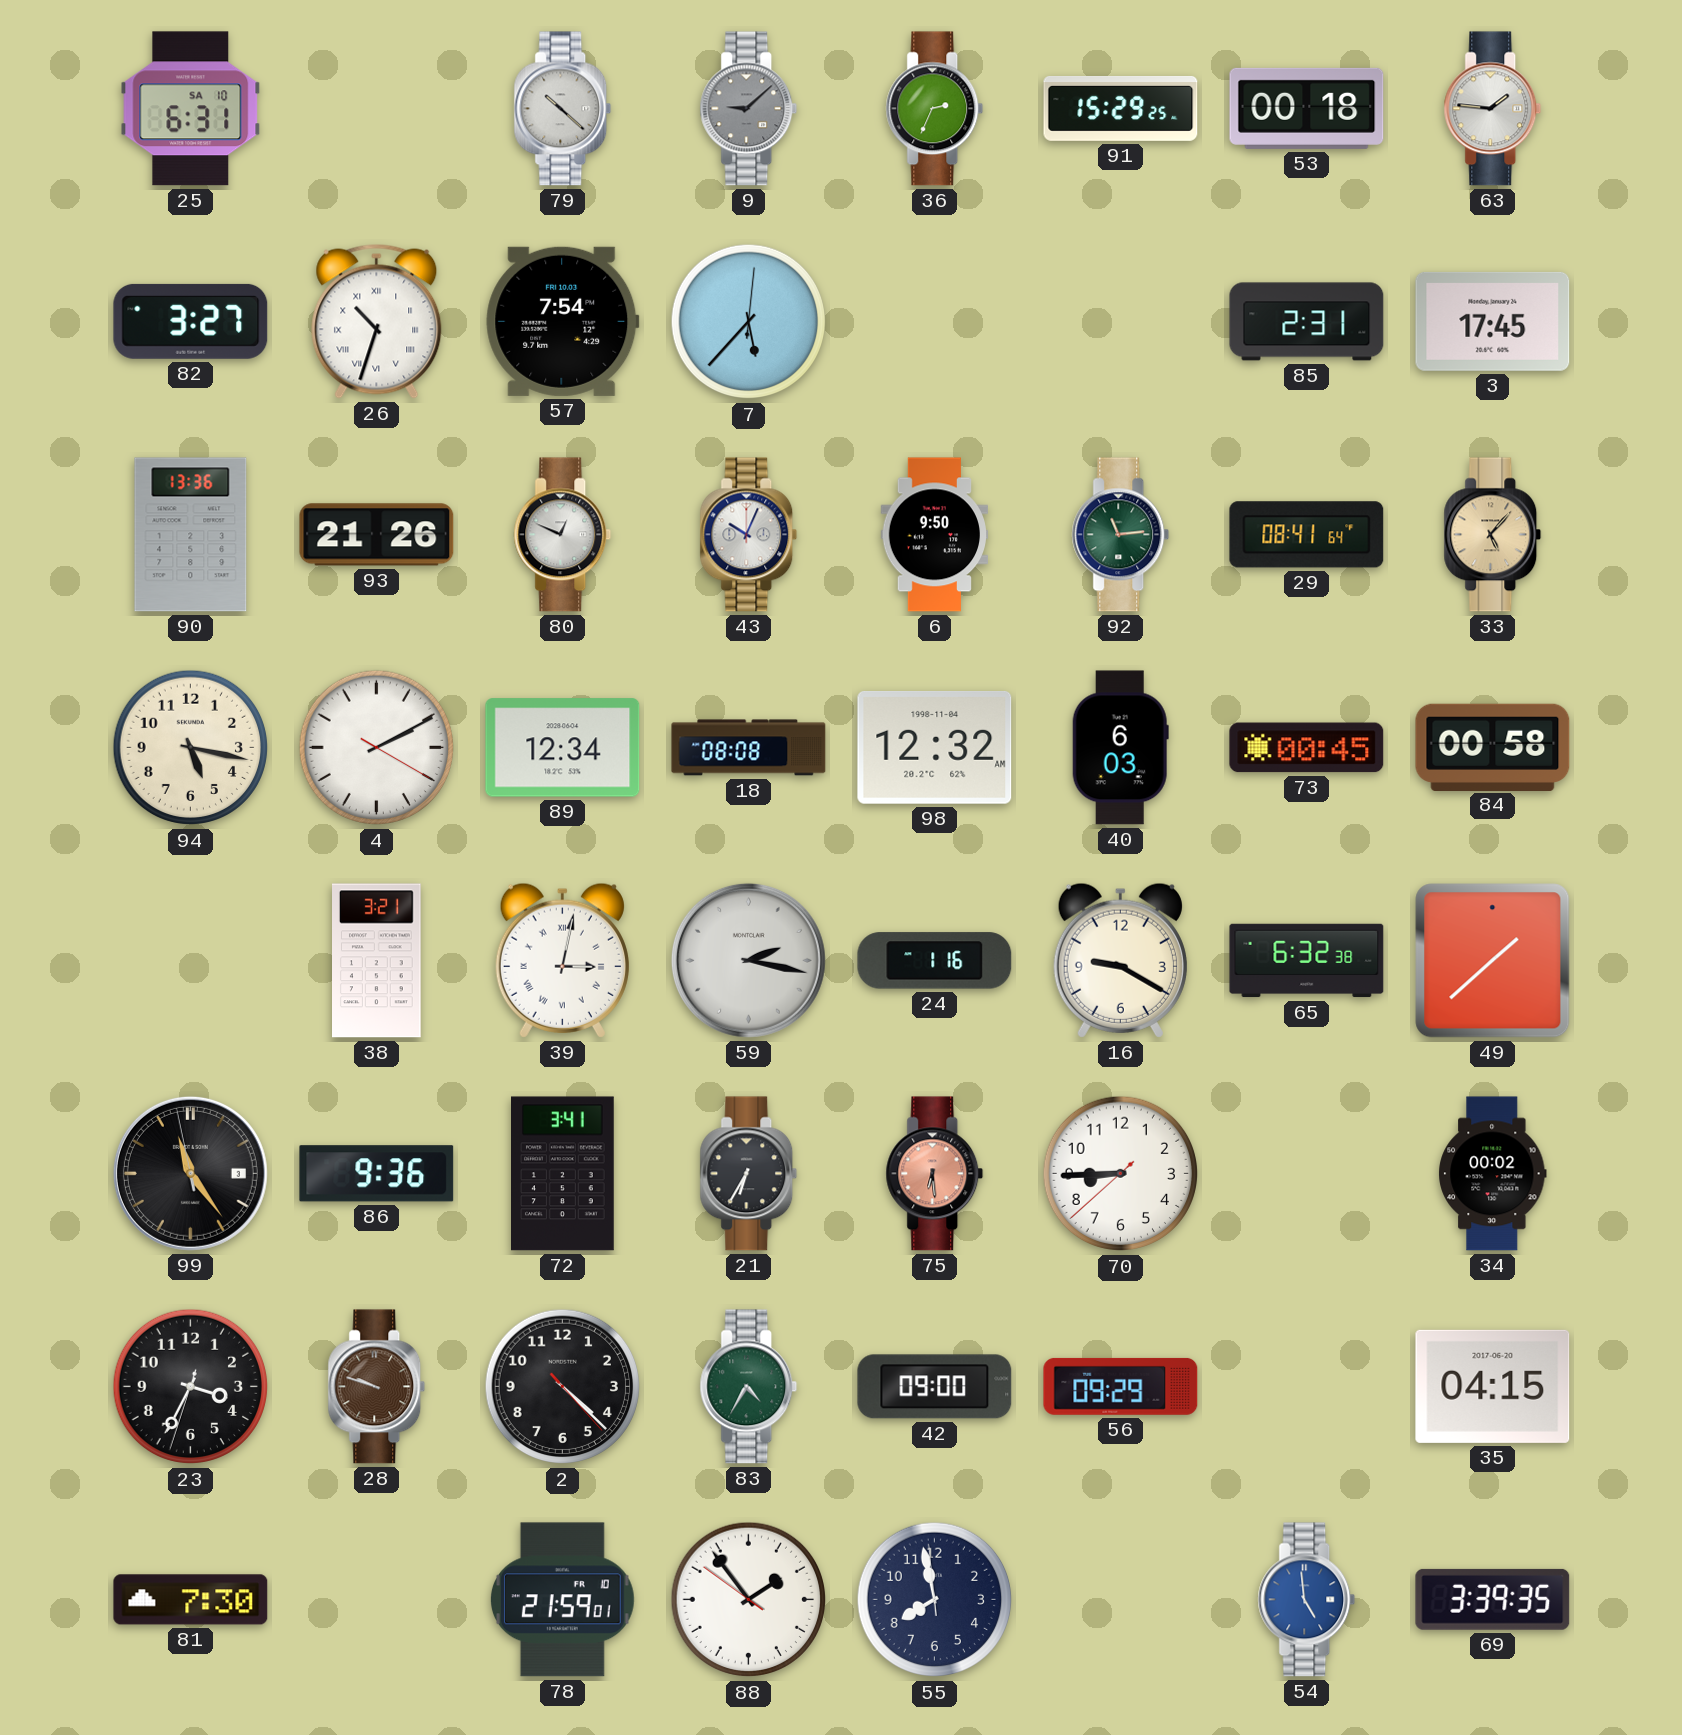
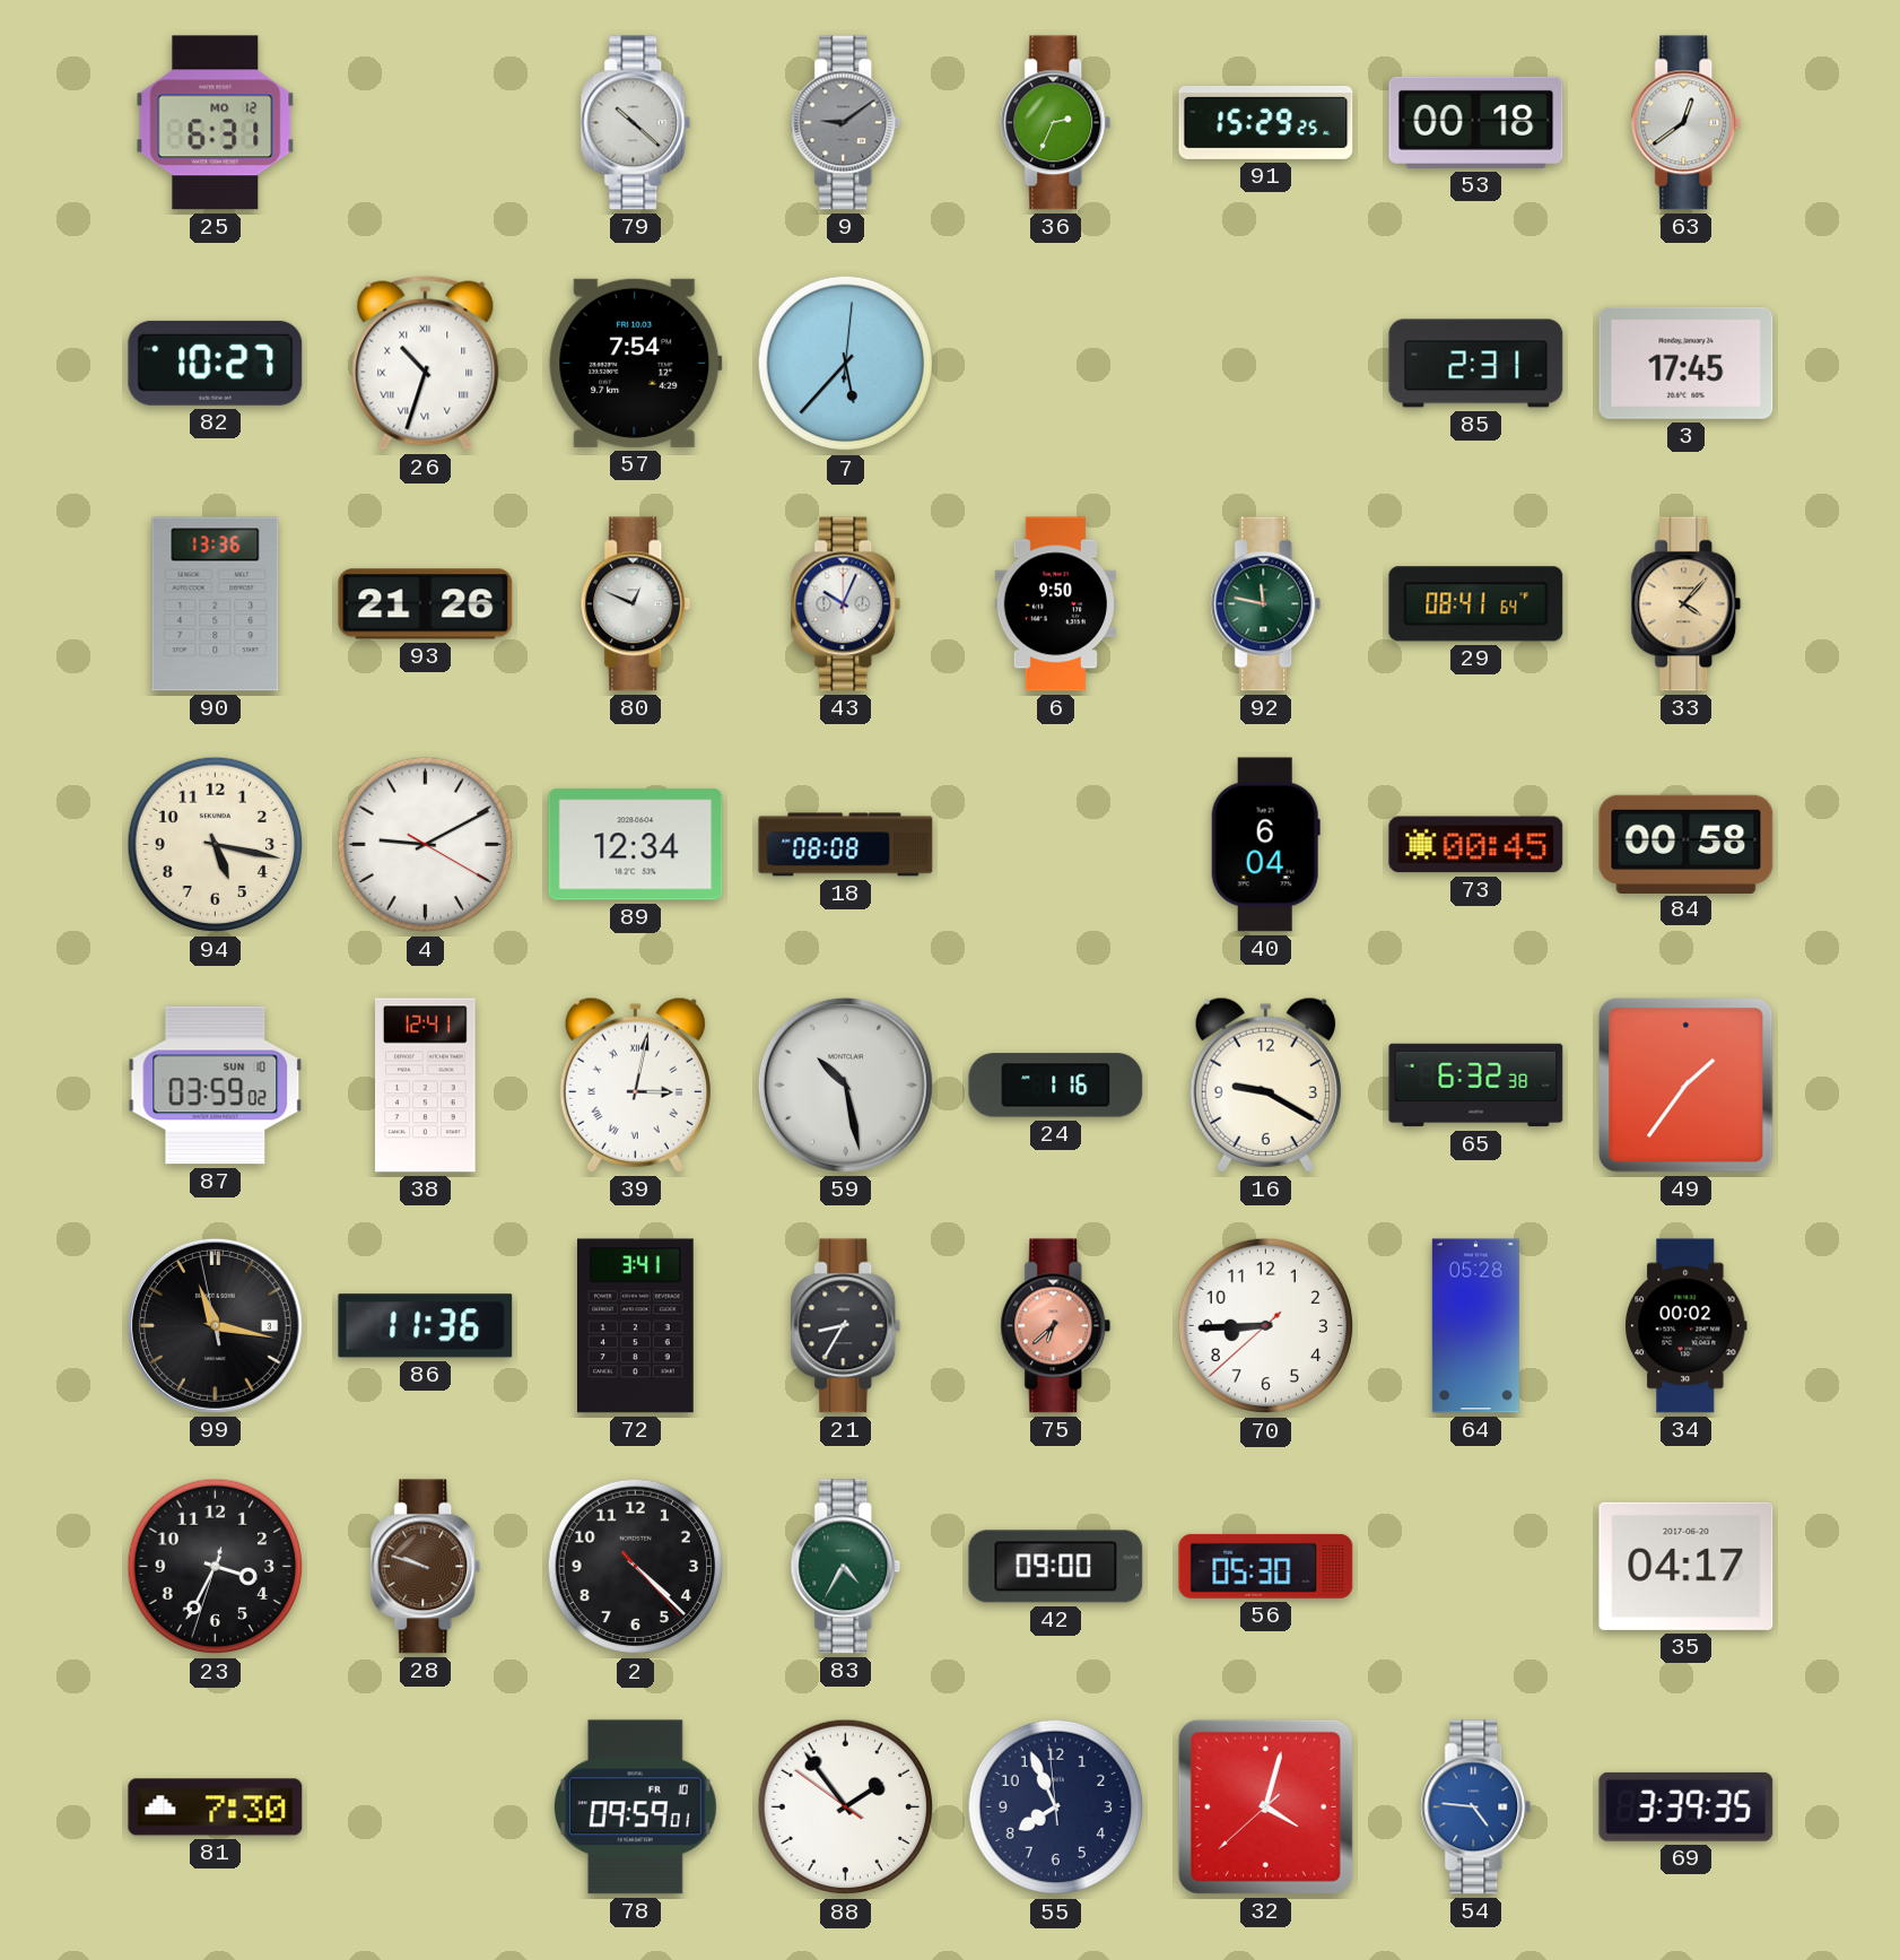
25 date: SA 10 -> MO 12
9: 9:08 -> 9:09
63: 1:46 -> 12:39
82: 3:27 -> 10:27
92: 11:14 -> 11:47
33: 5:07 -> 4:07
4: 2:10 -> 9:10
98: 12:32 -> none
40: 6:03 -> 6:04
87: none -> 03:59
38: 3:21 -> 12:41
59: 2:17 -> 10:28
49: 1:38 -> 1:36
99: 11:23 -> 11:16
86: 9:36 -> 11:36
21: 6:35 -> 8:35
75: 6:29 -> 6:38
64: none -> 05:28
56: 09:29 -> 05:30
35: 04:15 -> 04:17
78: 21:59 -> 09:59
55: 7:57 -> 7:55
32: none -> 4:02
54: 4:59 -> 4:46
